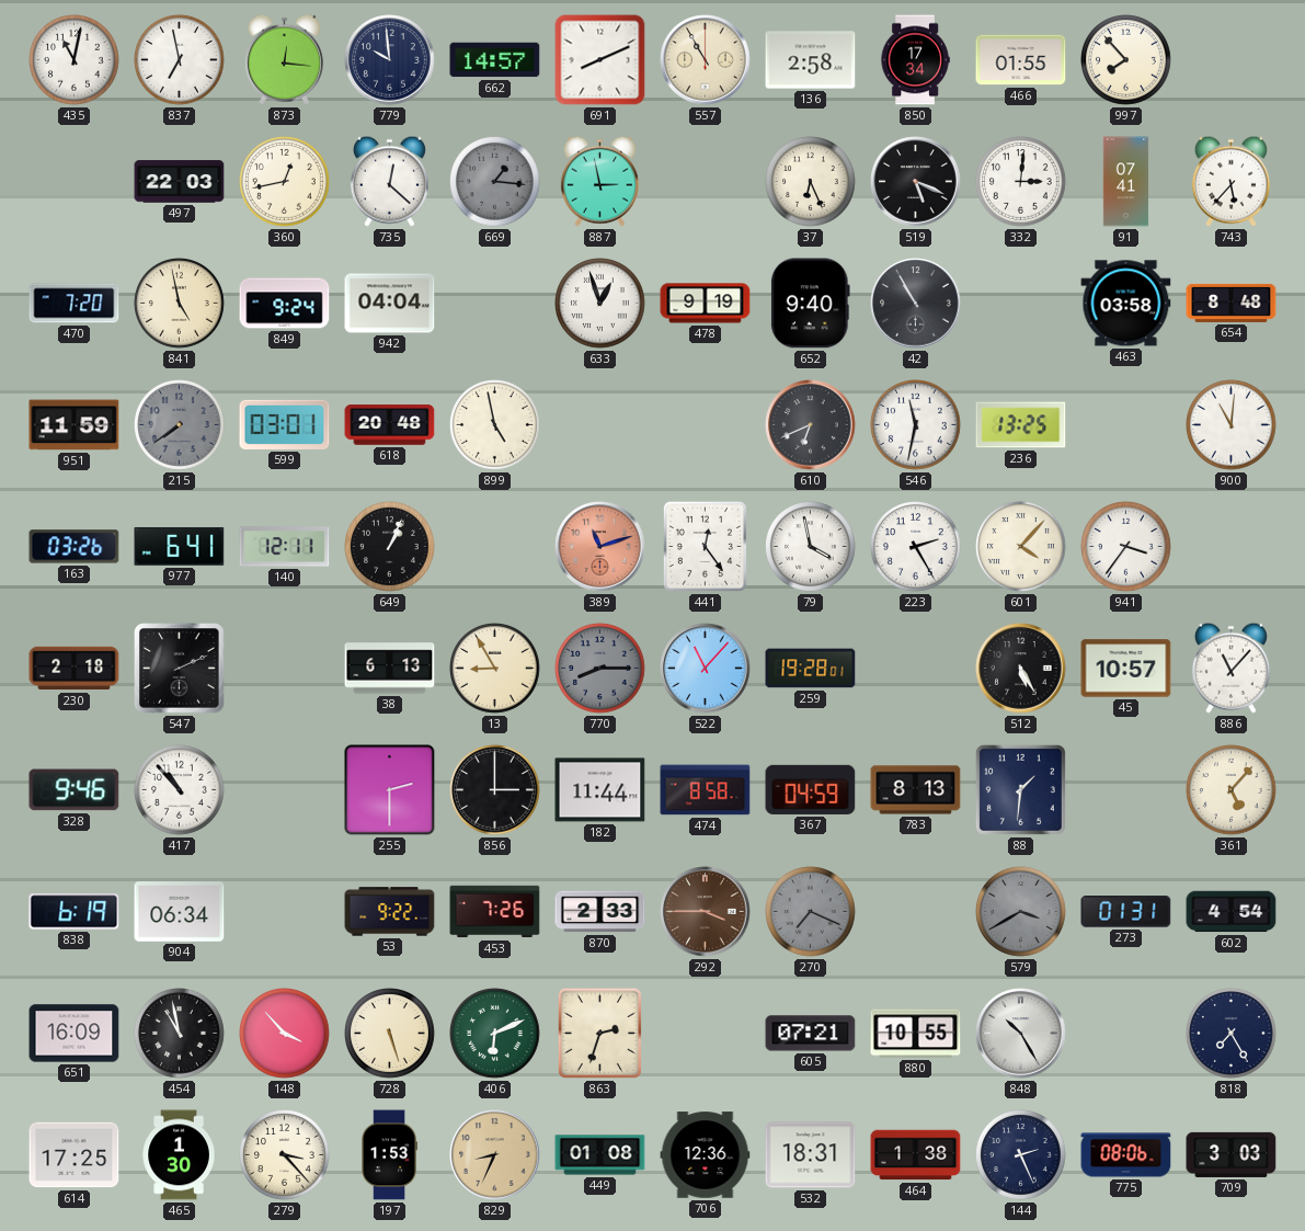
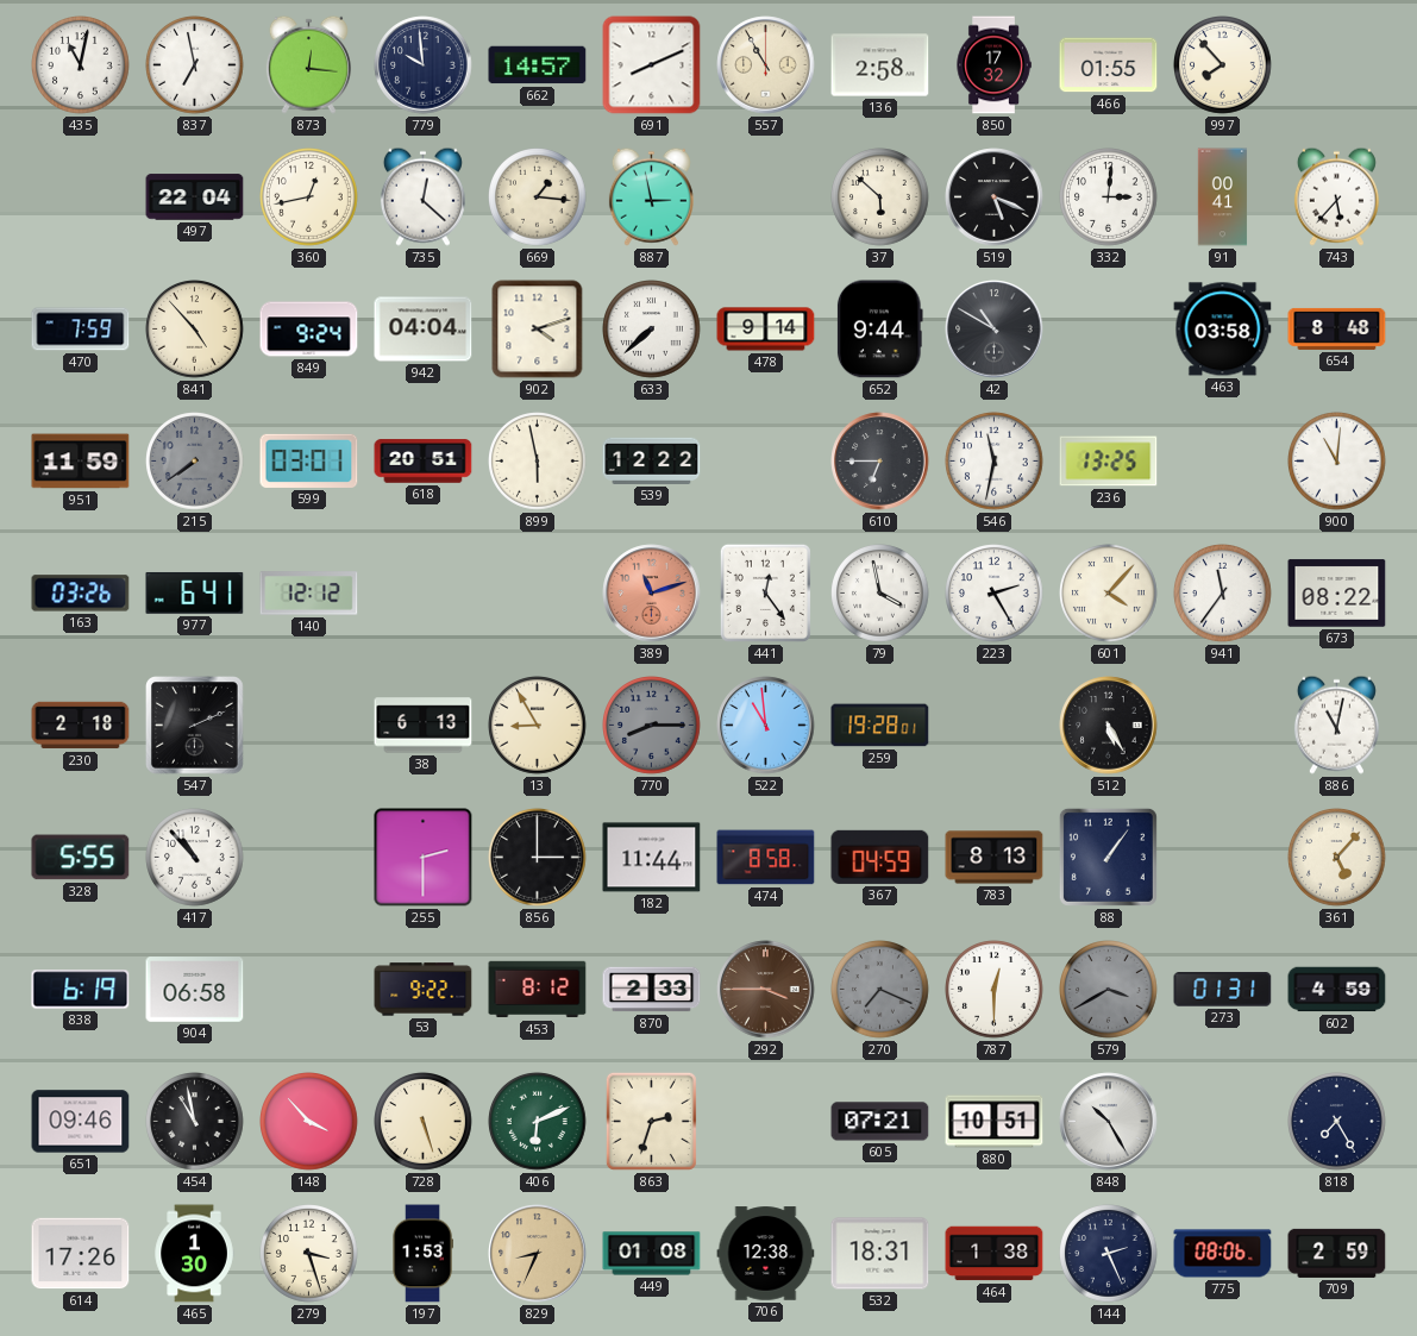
850: 17:34 -> 17:32
497: 22:03 -> 22:04
669 dial: grey -> cream
37: 6:26 -> 5:52
91: 07:41 -> 00:41
470: 7:20 -> 7:59
841: 4:58 -> 4:53
902: none -> 4:12
633: 12:57 -> 7:38
478: 9:19 -> 9:14
652: 9:40 -> 9:44
42: 10:55 -> 10:50
618: 20:48 -> 20:51
899: 4:58 -> 5:58
539: none -> 12:22
610: 6:41 -> 6:45
140: 12:11 -> 12:12
649: 1:04 -> none
941: 3:36 -> 11:36
673: none -> 08:22
522: 11:07 -> 10:59
45: 10:57 -> none
886: 11:07 -> 11:02
328: 9:46 -> 5:55
88: 1:31 -> 1:06
904: 06:34 -> 06:58
453: 7:26 -> 8:12
787: none -> 12:30
602: 4:54 -> 4:59
651: 16:09 -> 09:46
880: 10:55 -> 10:51
614: 17:25 -> 17:26
279: 3:23 -> 3:27
706: 12:36 -> 12:38
709: 3:03 -> 2:59
